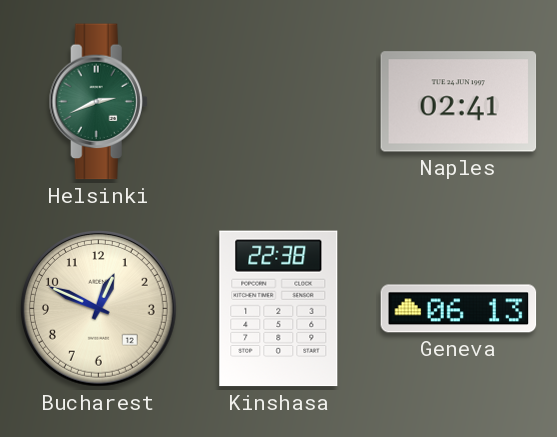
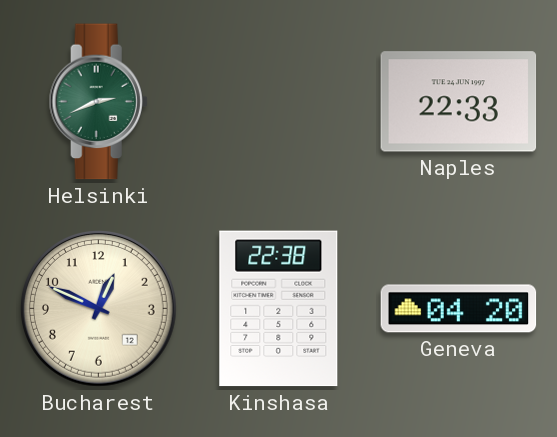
Naples: 02:41 -> 22:33
Geneva: 06:13 -> 04:20
